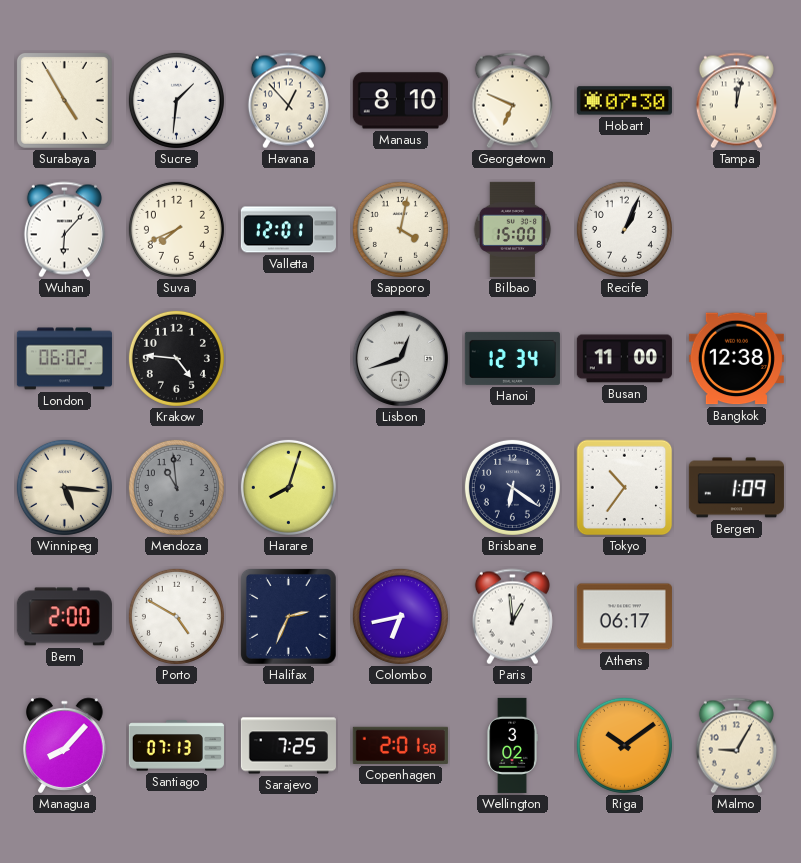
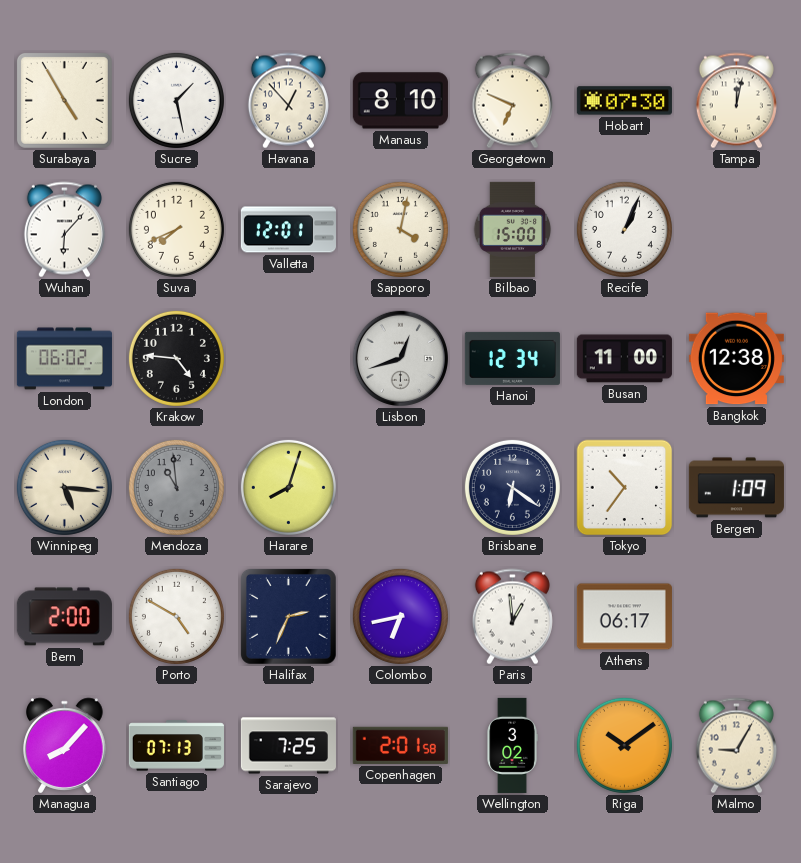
Sucre: 1:31 -> 1:28
